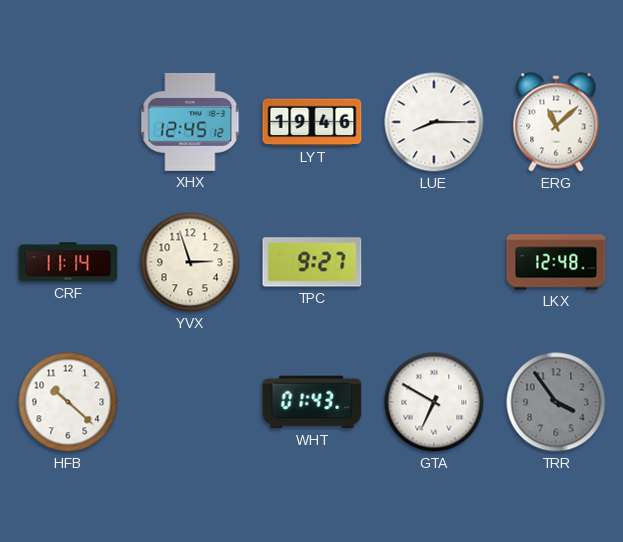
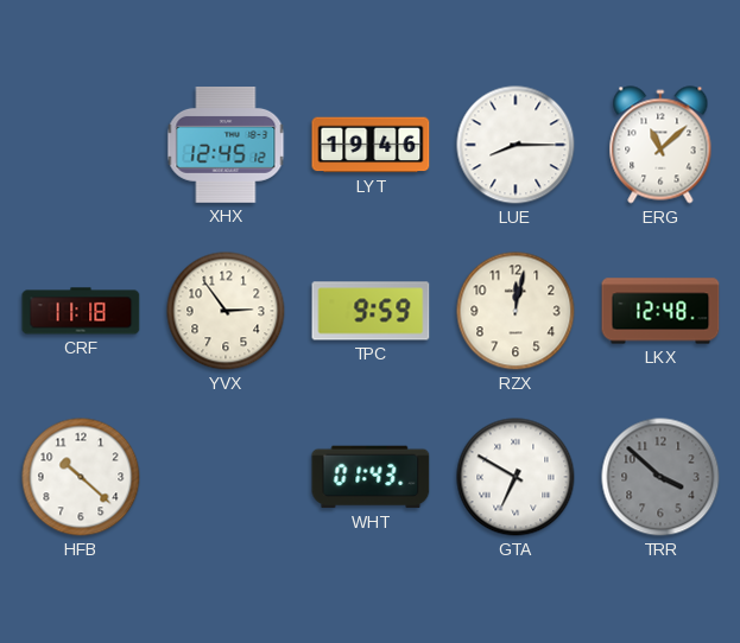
CRF: 11:14 -> 11:18
YVX: 2:57 -> 2:54
TPC: 9:27 -> 9:59
RZX: none -> 12:02
TRR: 3:54 -> 3:52
